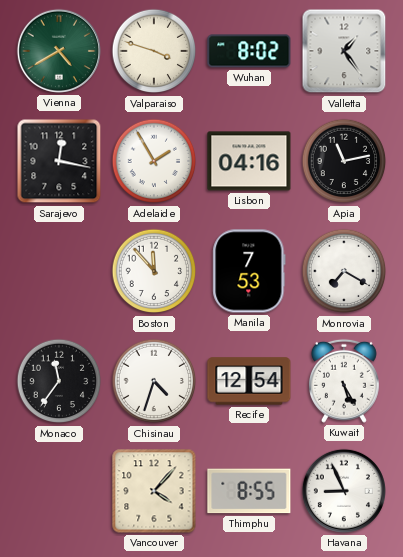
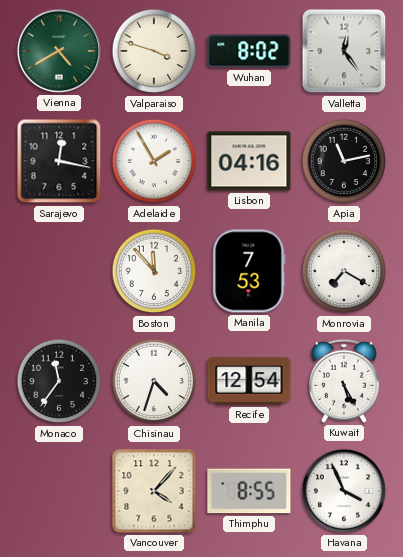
Valletta: 1:24 -> 12:24
Havana: 8:56 -> 3:56
